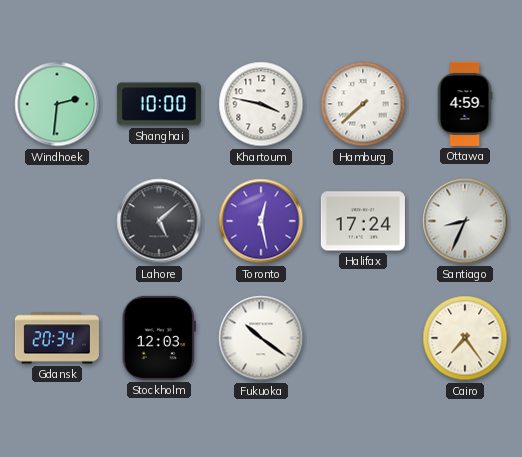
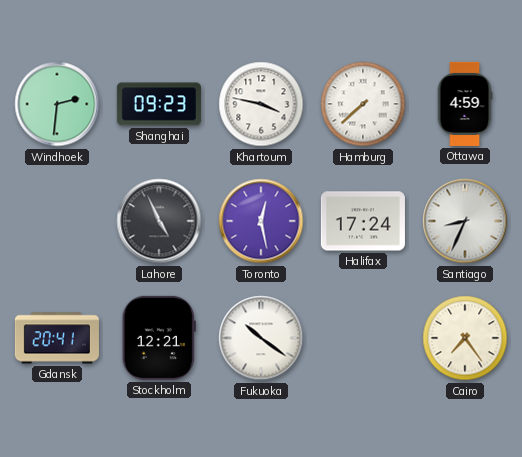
Shanghai: 10:00 -> 09:23
Lahore: 5:08 -> 4:56
Gdansk: 20:34 -> 20:41
Stockholm: 12:03 -> 12:21
